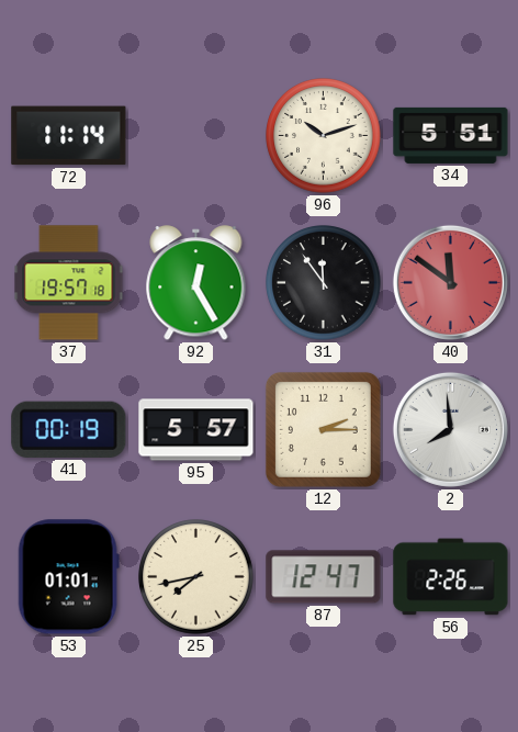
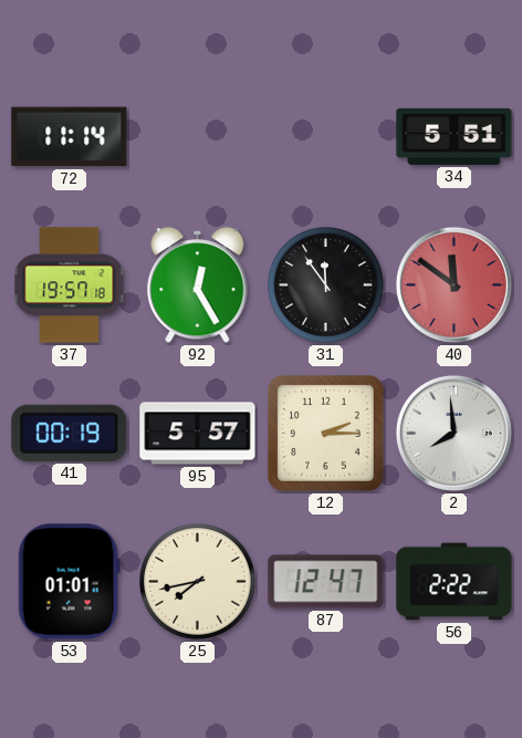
96: 10:12 -> none
56: 2:26 -> 2:22
